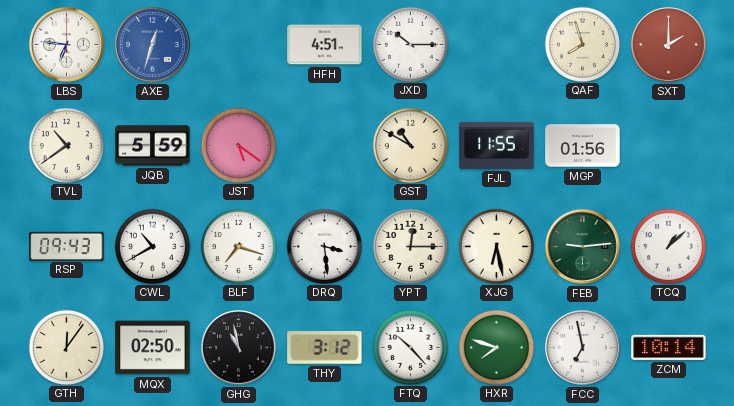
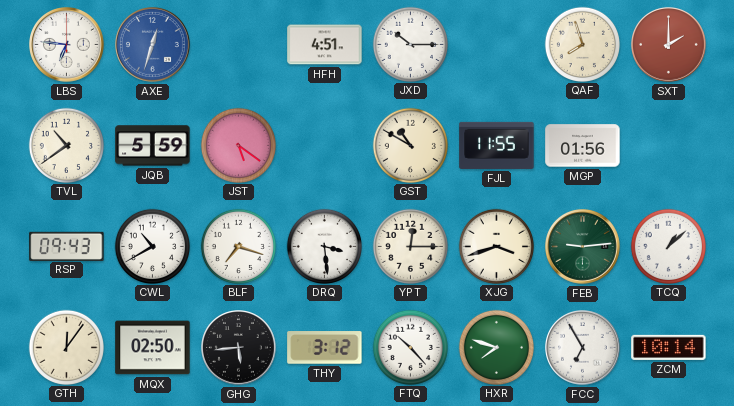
XJG: 6:28 -> 3:42
GHG: 10:58 -> 5:44
FCC: 6:58 -> 6:55
